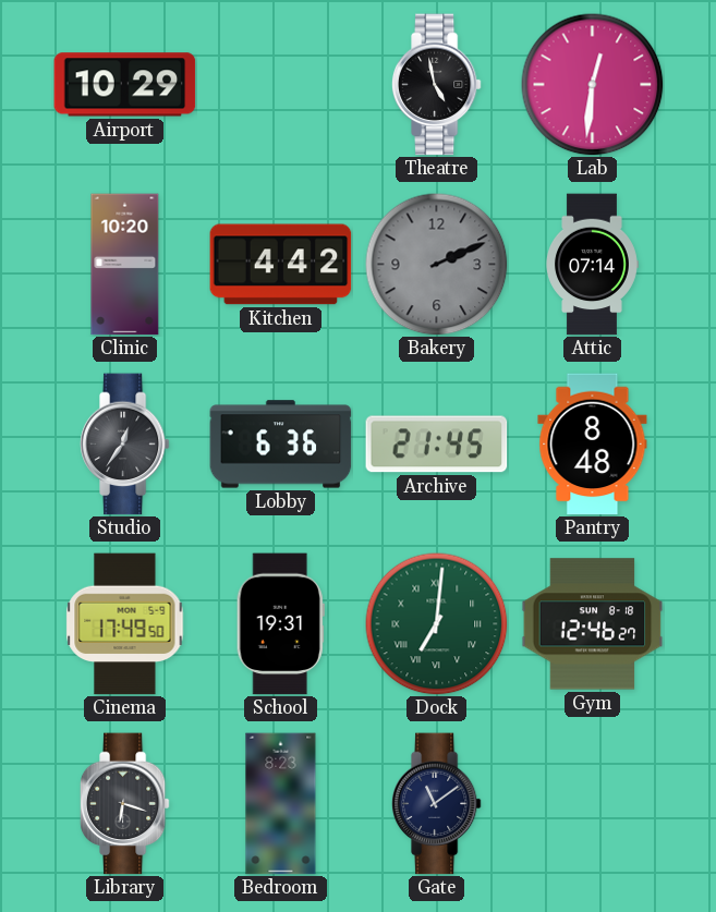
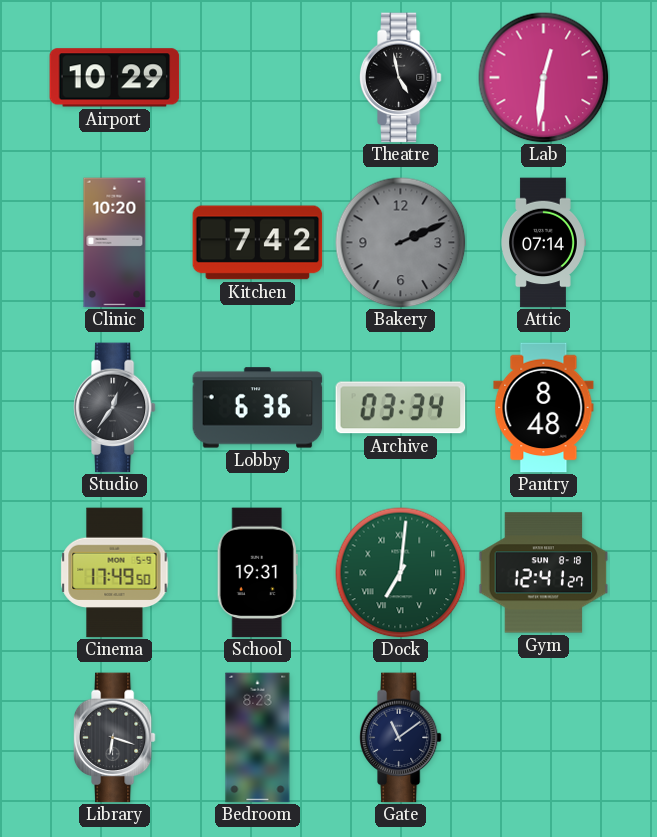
Kitchen: 4:42 -> 7:42
Archive: 21:45 -> 03:34
Gym: 12:46 -> 12:41
